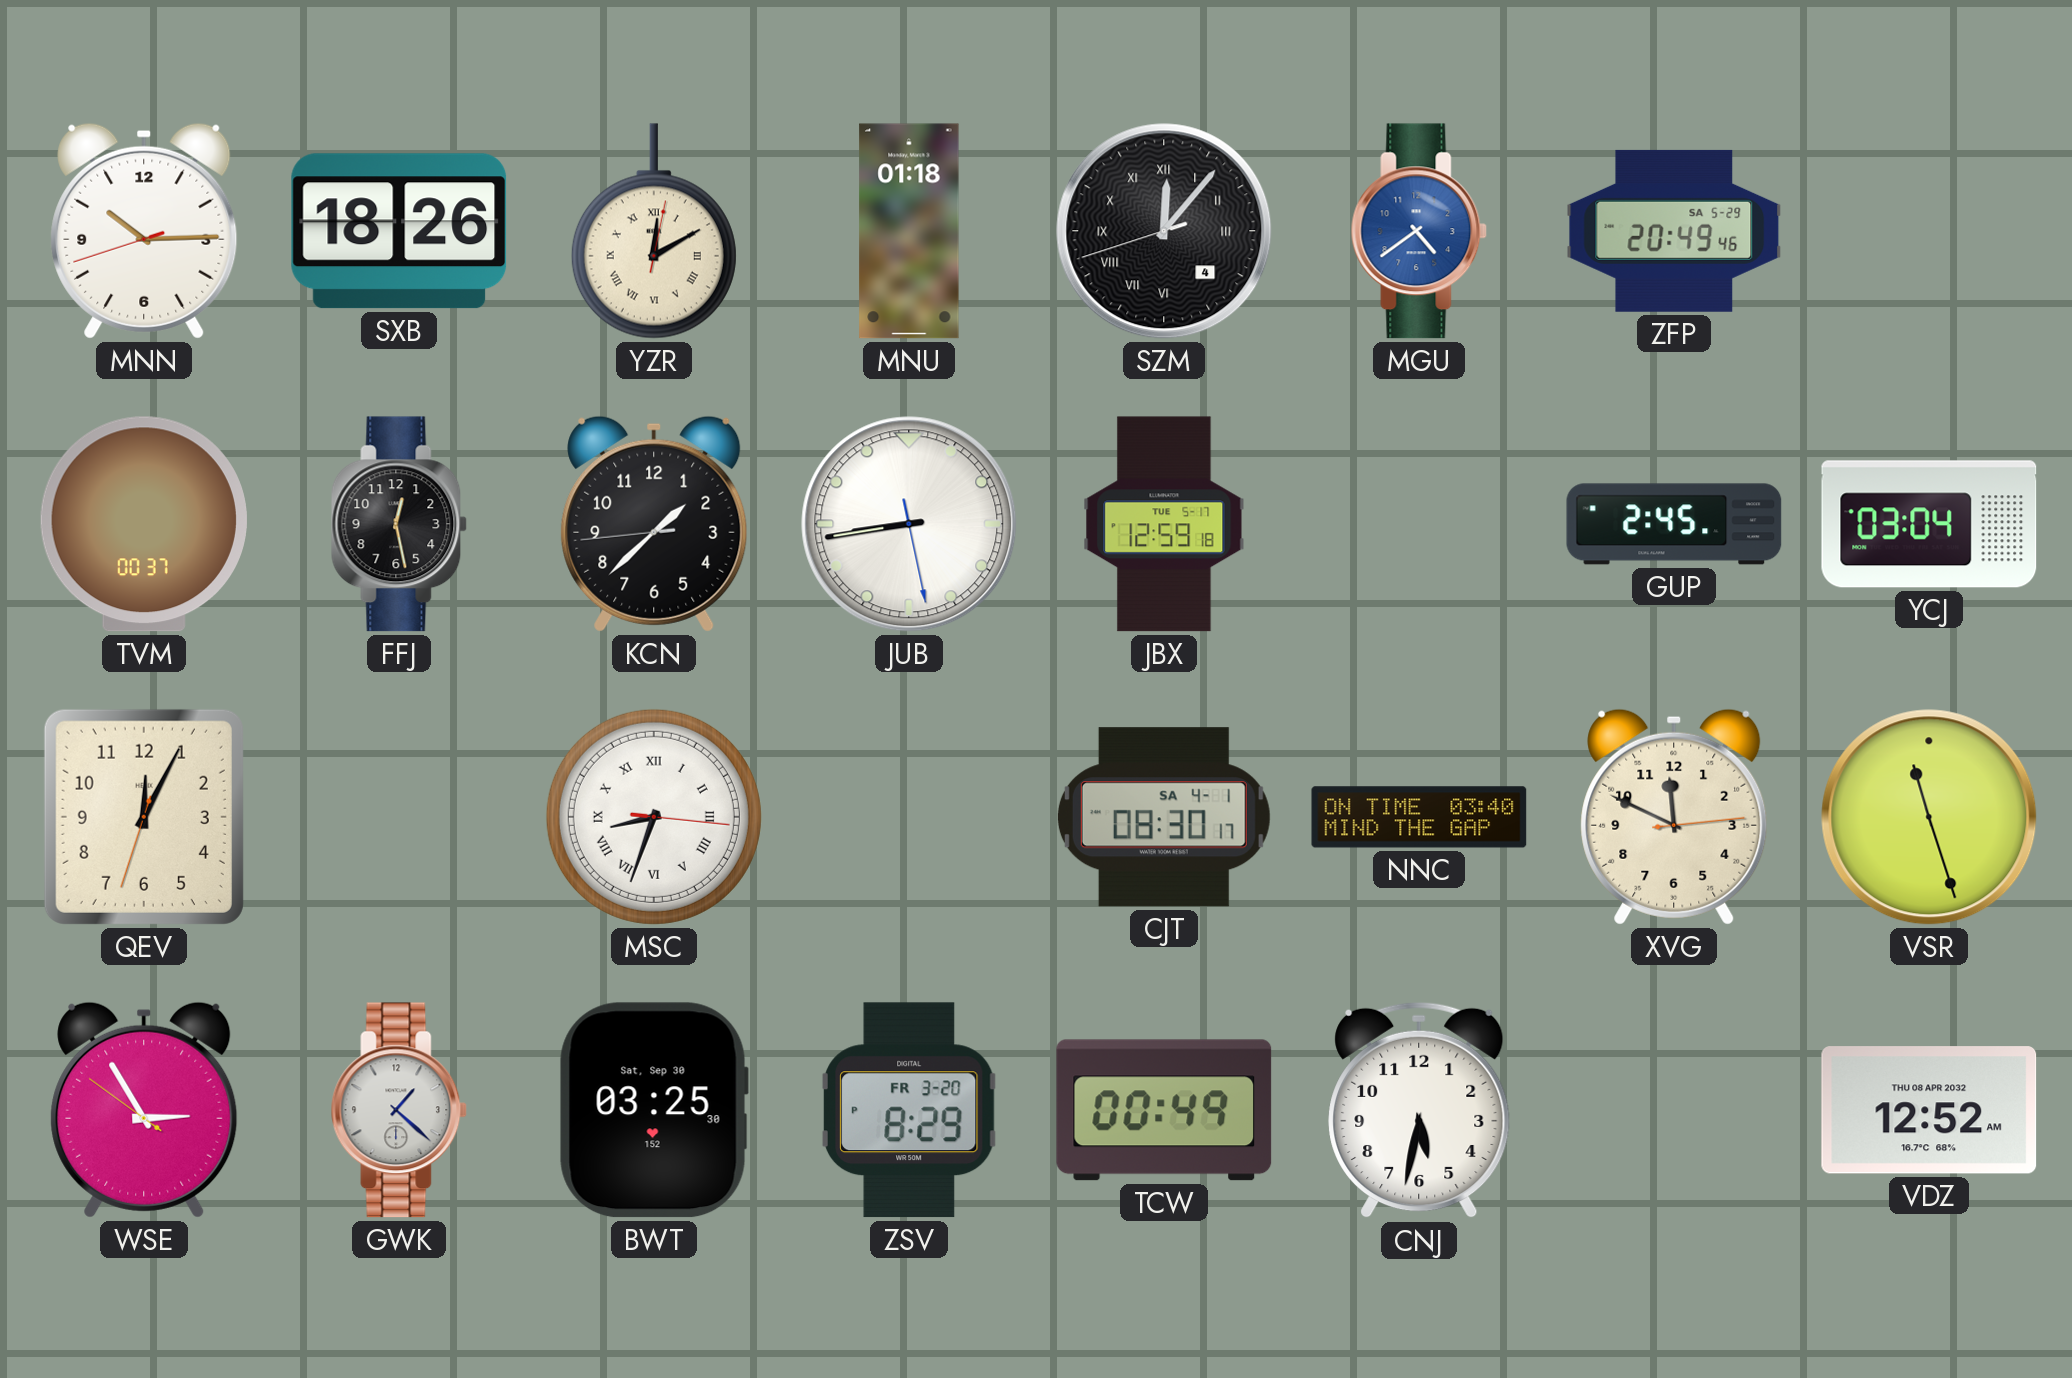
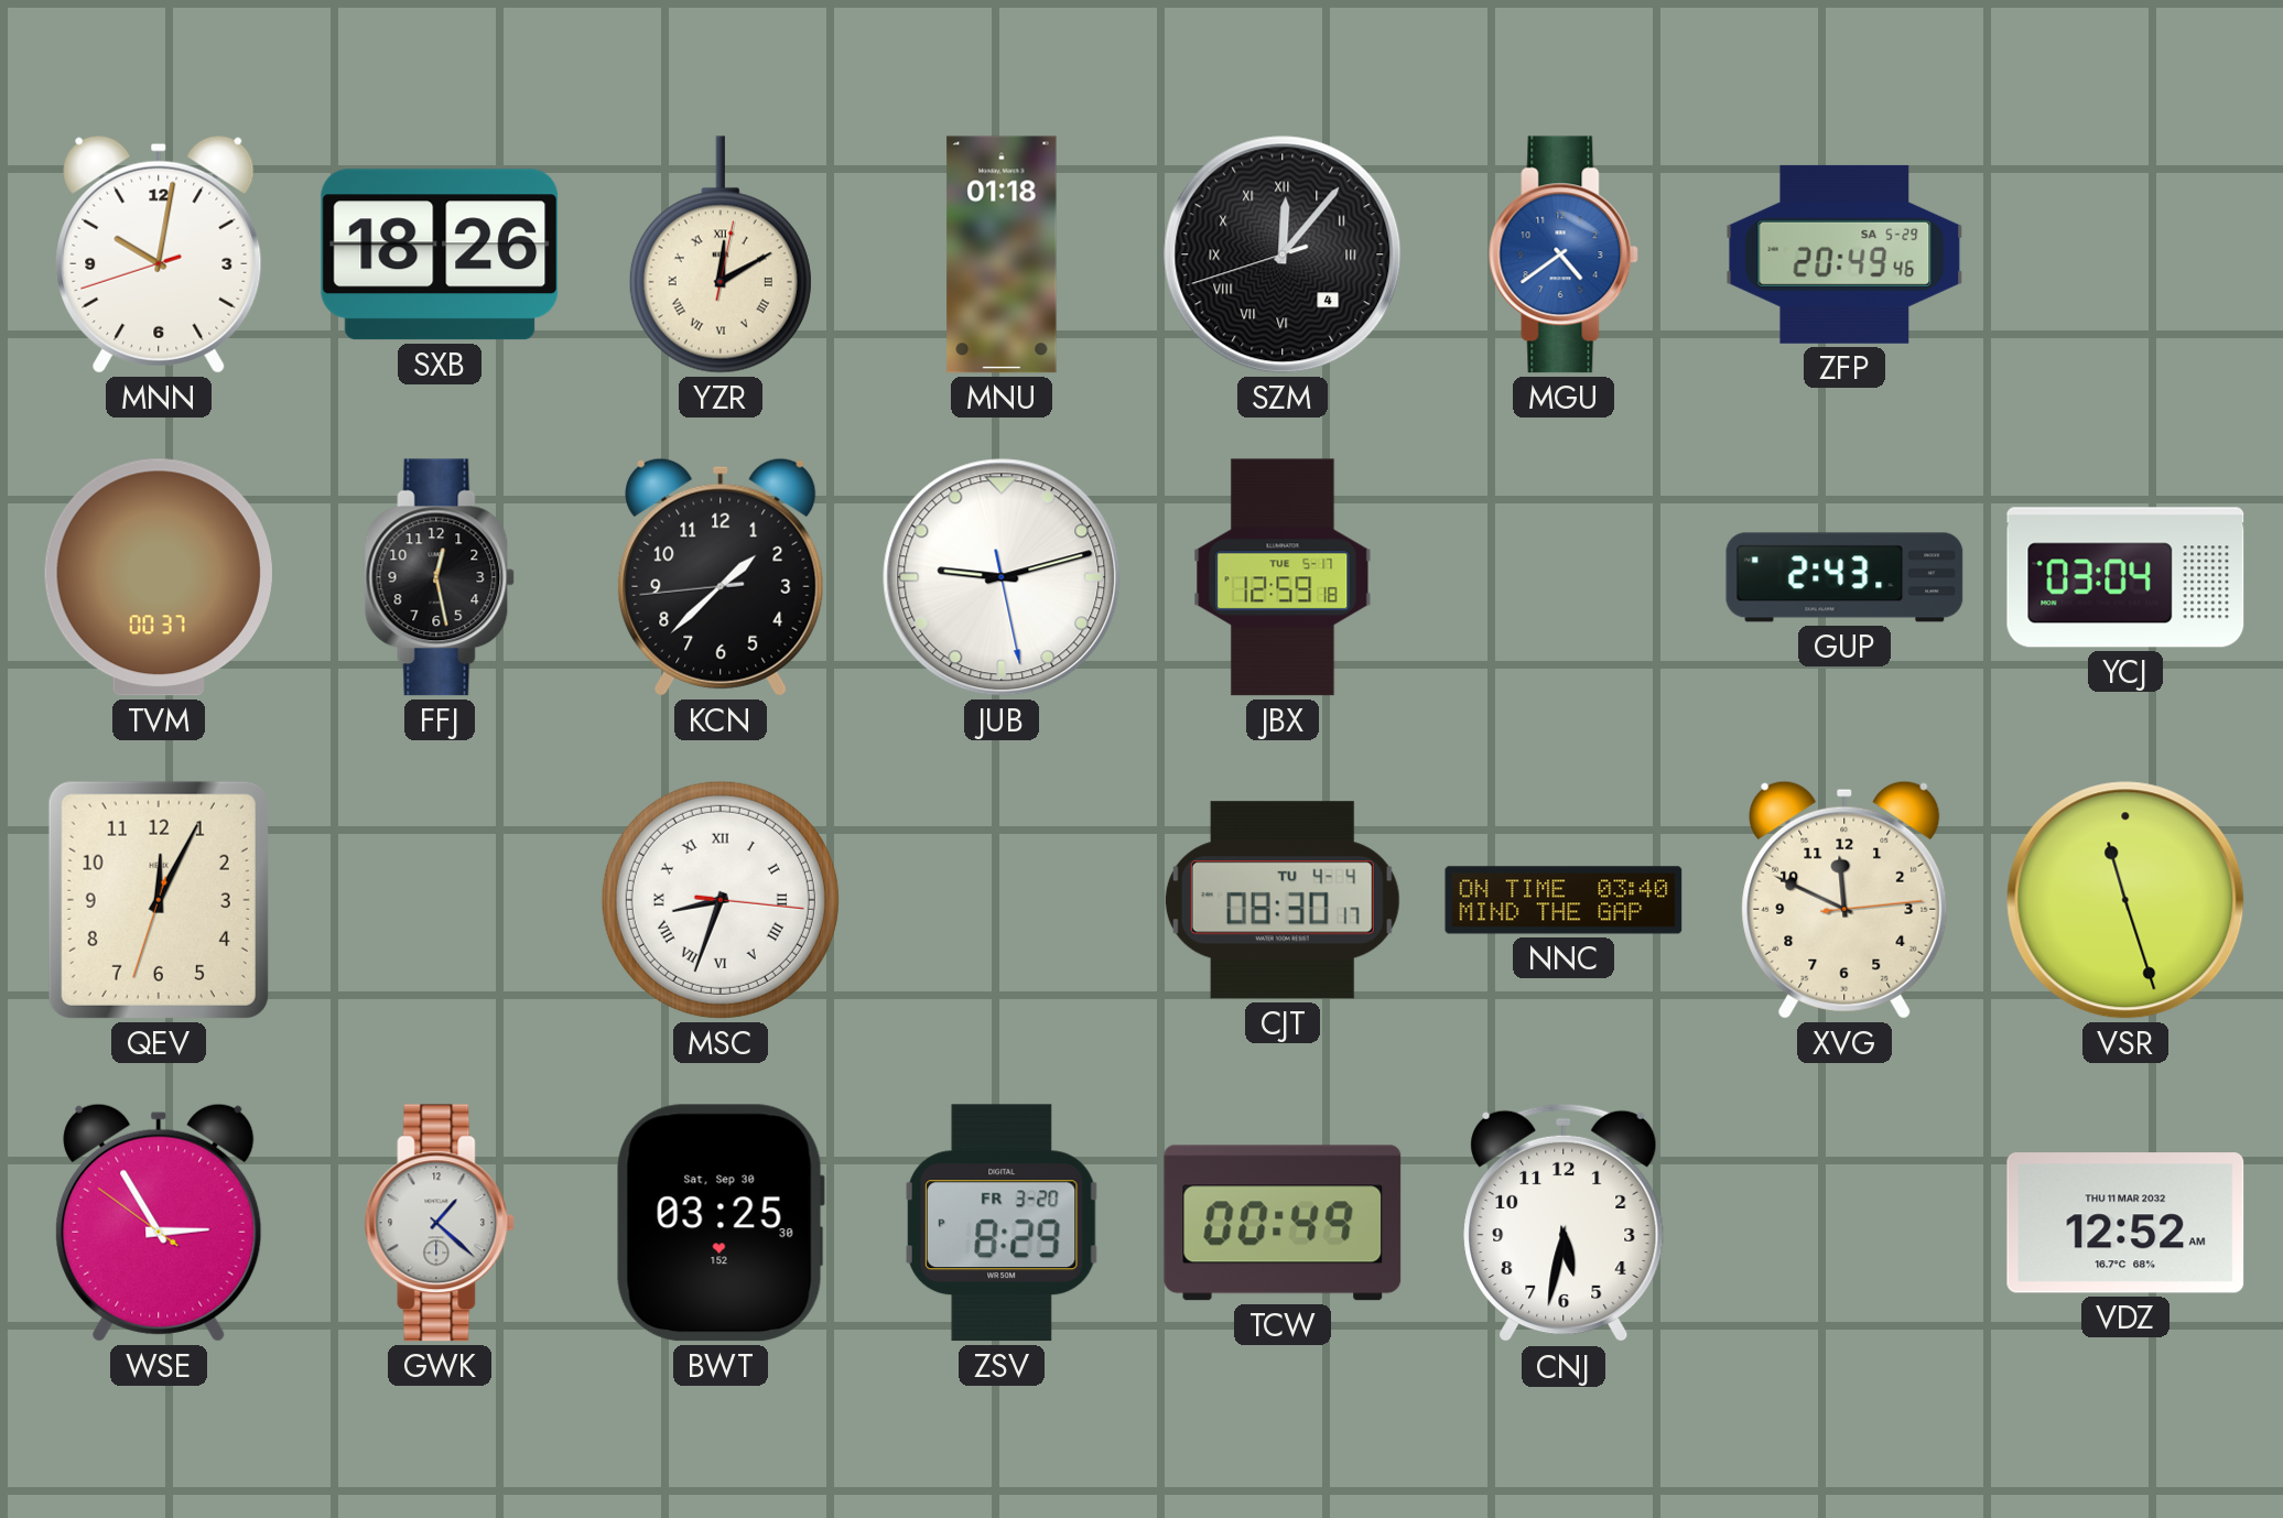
MNN: 10:14 -> 10:01
JUB: 8:43 -> 9:12
GUP: 2:45 -> 2:43
CJT date: SA 4-1 -> TU 4-4
VDZ date: THU 08 APR 2032 -> THU 11 MAR 2032
